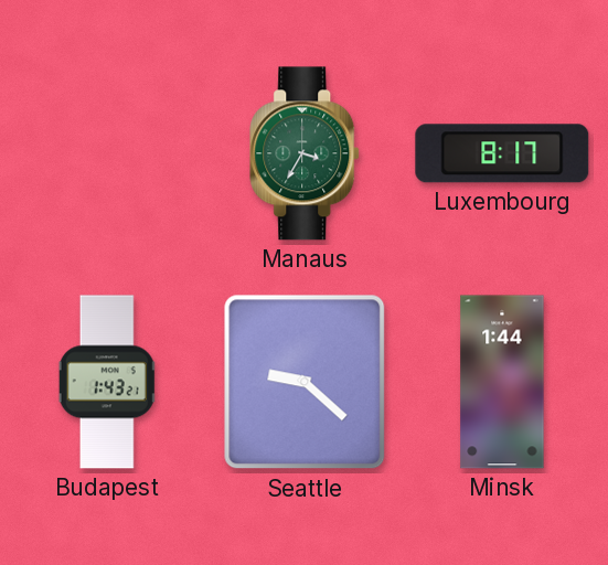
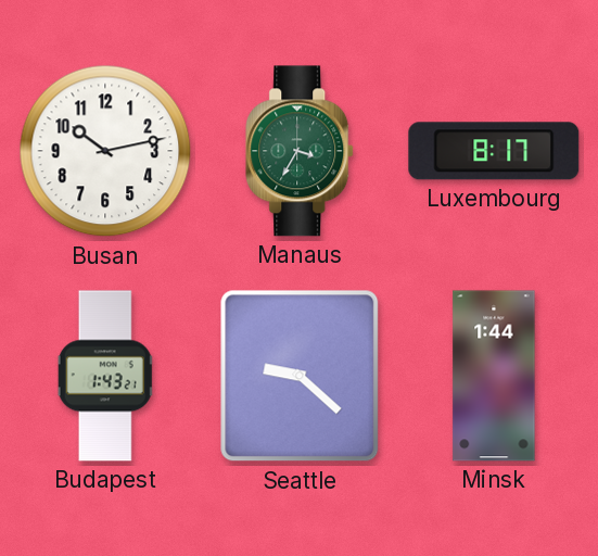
Busan: none -> 10:13
